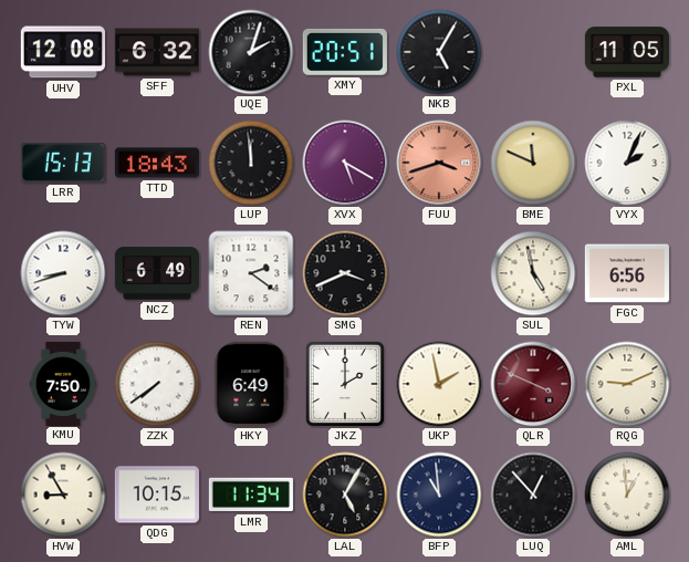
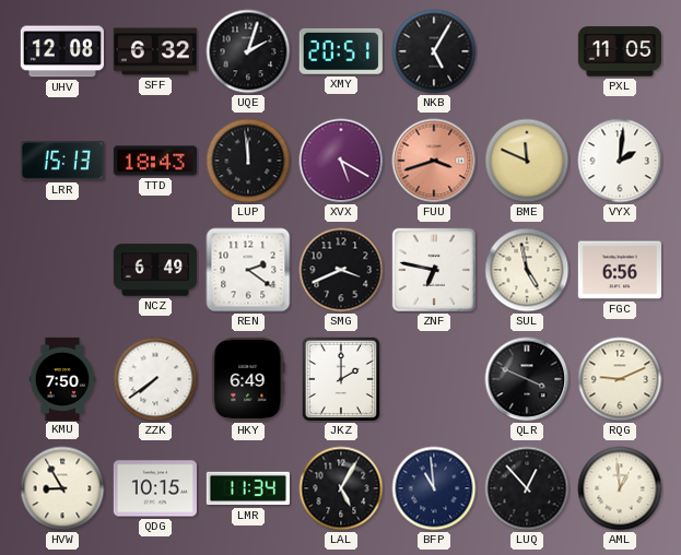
VYX: 2:04 -> 2:01
TYW: 8:42 -> none
ZNF: none -> 6:47
UKP: 1:58 -> none
QLR dial: burgundy -> black
